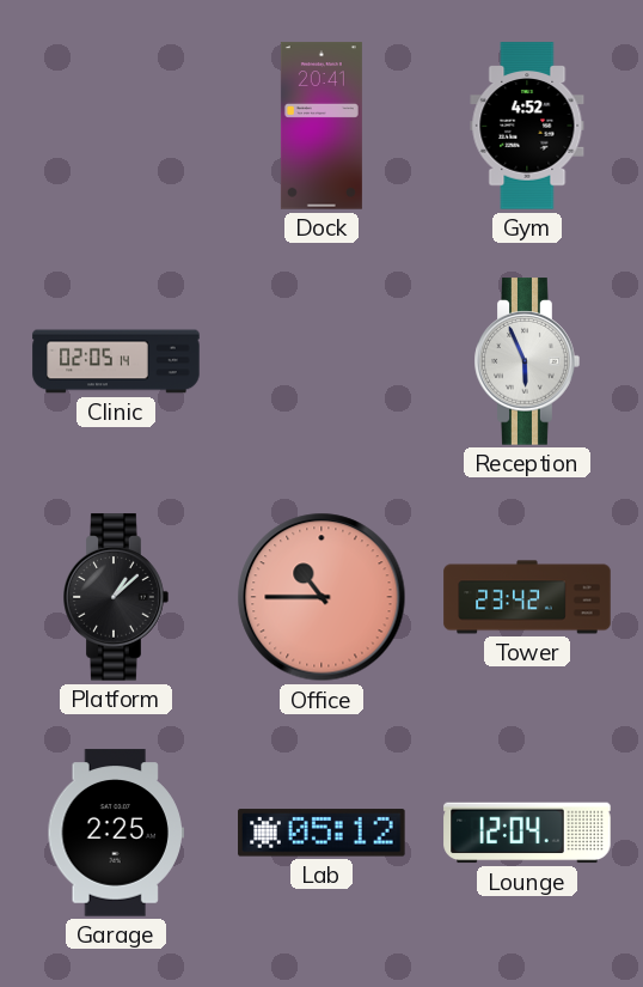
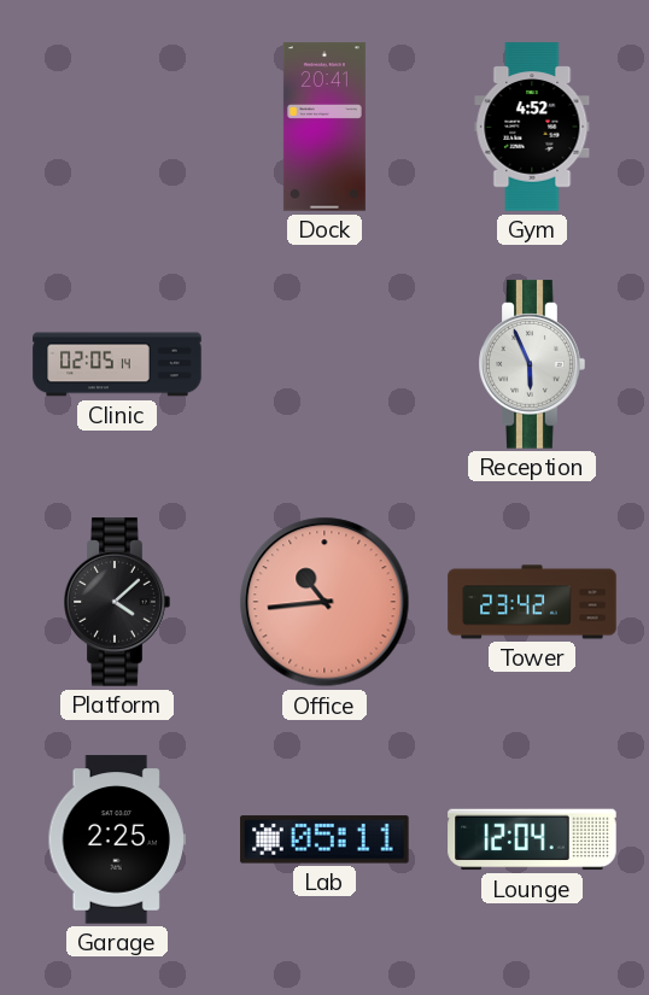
Platform: 1:08 -> 4:08
Office: 10:45 -> 10:44
Lab: 05:12 -> 05:11
